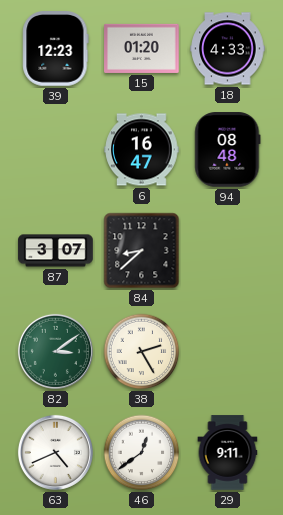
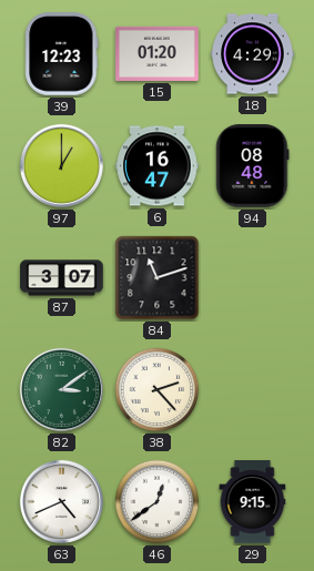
18: 4:33 -> 4:29
97: none -> 1:00
84: 8:38 -> 11:12
38: 2:25 -> 2:23
29: 9:11 -> 9:15
